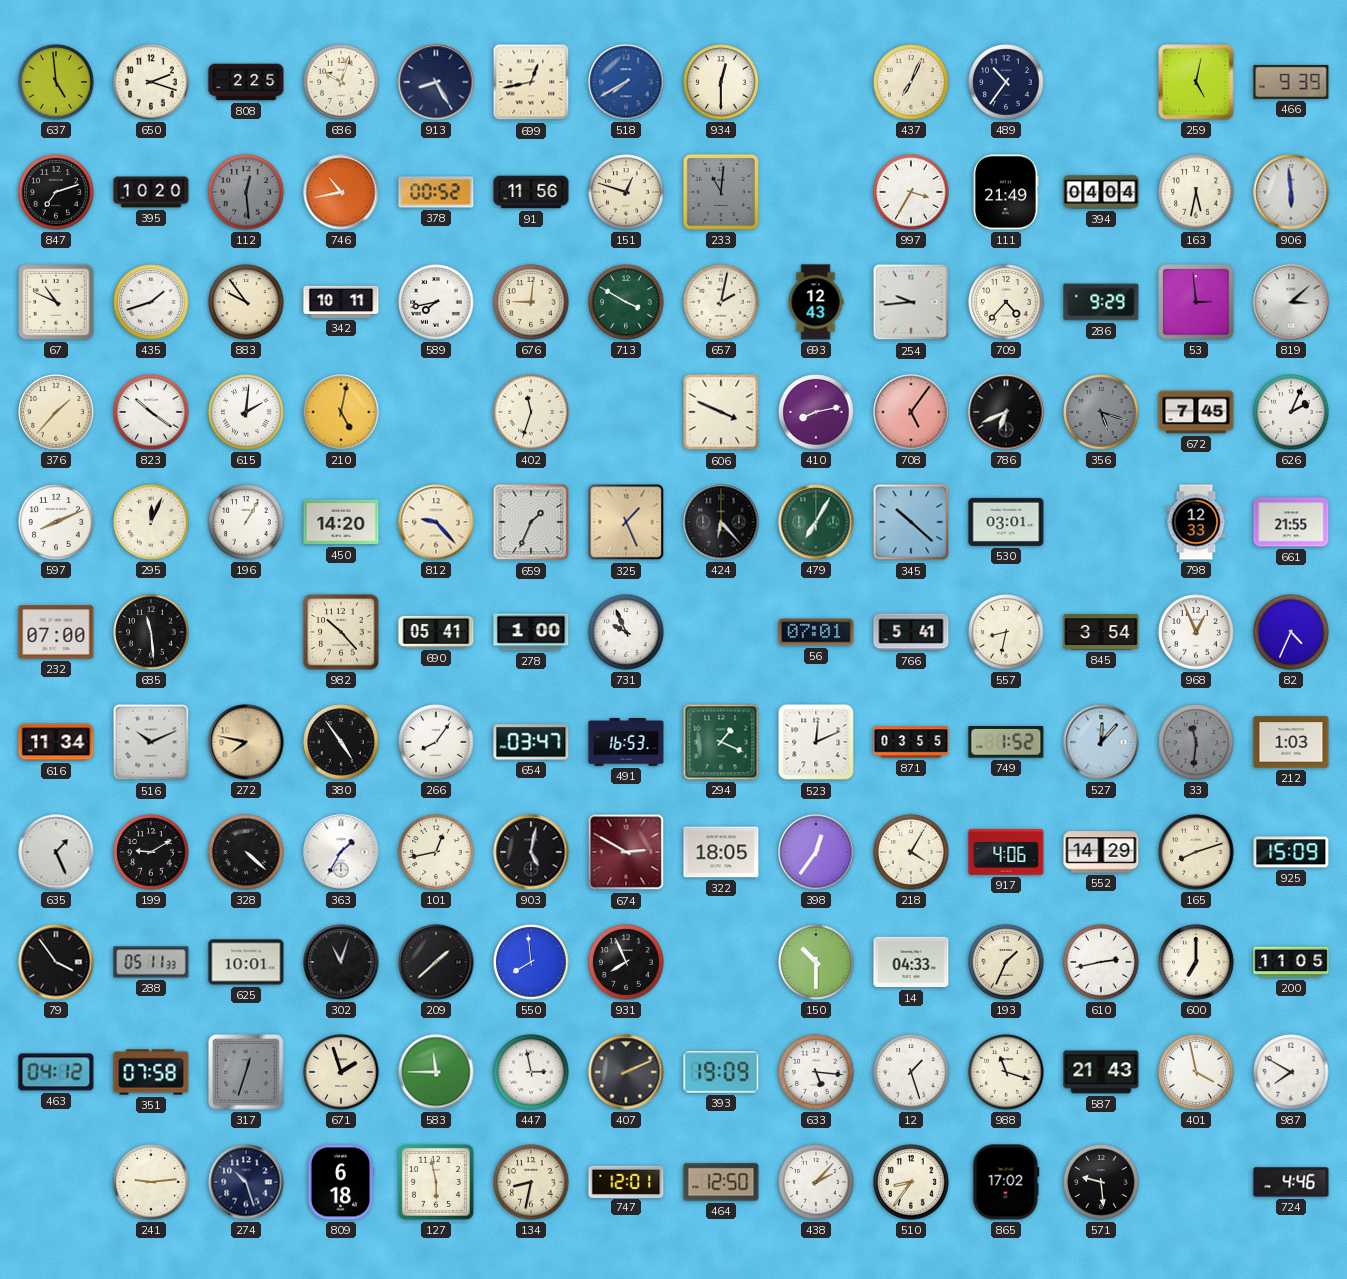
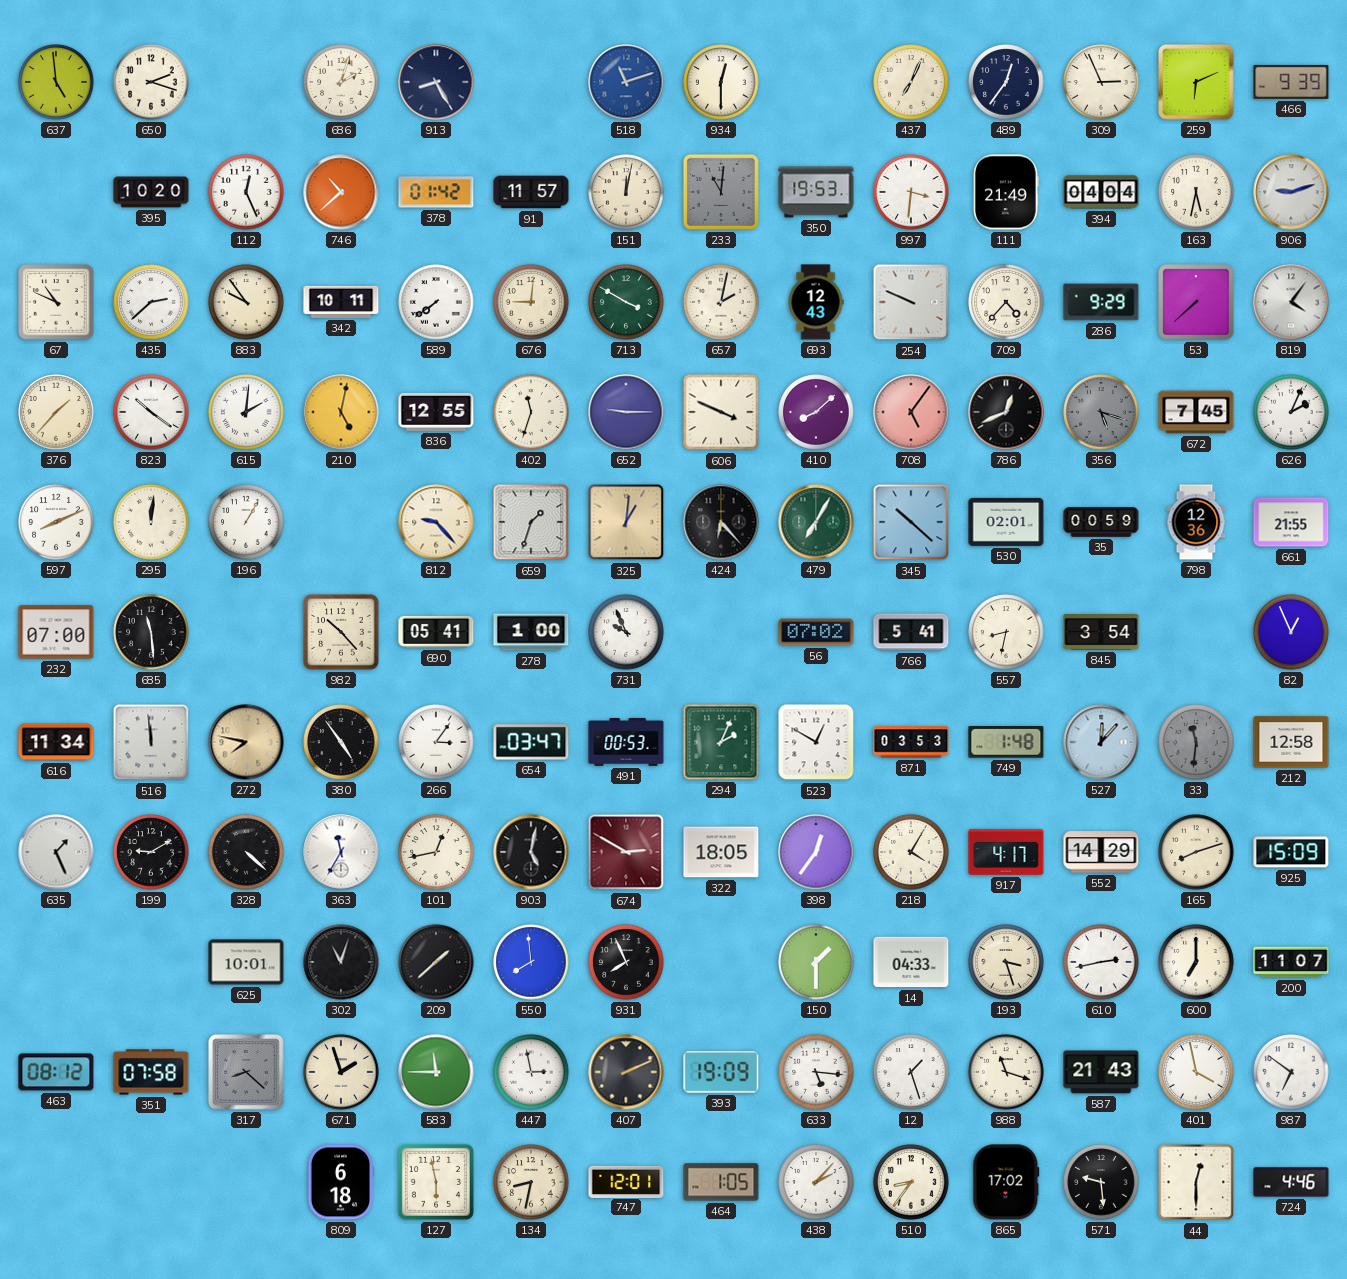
808: 2:25 -> none
686: 10:03 -> 2:03
699: 12:43 -> none
518: 7:40 -> 11:12
489: 10:36 -> 12:36
309: none -> 2:56
259: 5:02 -> 6:11
847: 7:12 -> none
112: 12:29 -> 12:26
112 dial: grey -> white
746: 10:43 -> 10:38
378: 00:52 -> 01:42
91: 11:56 -> 11:57
151: 12:48 -> 12:02
350: none -> 19:53
997: 3:35 -> 3:31
906: 5:59 -> 9:12
435: 1:42 -> 2:38
589: 7:43 -> 7:39
254: 9:44 -> 9:49
53: 2:59 -> 7:38
819: 3:08 -> 4:06
836: none -> 12:55
652: none -> 9:15
410: 8:13 -> 8:08
786: 6:41 -> 12:41
295: 12:04 -> 12:01
450: 14:20 -> none
659: 1:34 -> 1:33
325: 1:26 -> 1:01
530: 03:01 -> 02:01
35: none -> 00:59
798: 12:33 -> 12:36
56: 07:01 -> 07:02
968: 12:56 -> none
82: 4:34 -> 12:56
516: 10:11 -> 11:59
266: 8:06 -> 3:06
491: 16:53 -> 00:53
294: 1:19 -> 2:04
523: 12:11 -> 12:50
871: 03:55 -> 03:53
749: 1:52 -> 1:48
212: 1:03 -> 12:58
363: 1:35 -> 11:35
917: 4:06 -> 4:17
79: 3:54 -> none
288: 05:11 -> none
150: 10:30 -> 1:30
193: 1:34 -> 3:27
200: 11:05 -> 11:07
463: 04:12 -> 08:12
317: 12:33 -> 8:22
987: 7:50 -> 6:51
241: 9:14 -> none
274: 10:27 -> none
464: 12:50 -> 1:05
44: none -> 12:30
